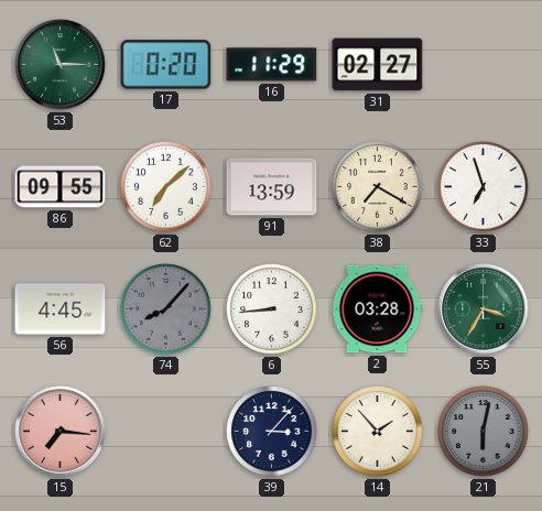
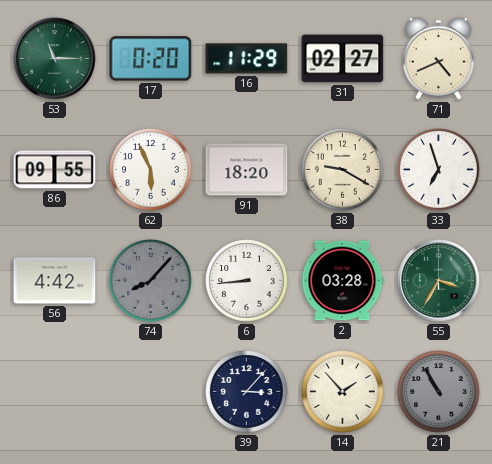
71: none -> 4:41
62: 7:08 -> 5:56
91: 13:59 -> 18:20
38: 7:20 -> 9:20
56: 4:45 -> 4:42
15: 7:16 -> none
21: 6:02 -> 10:55
